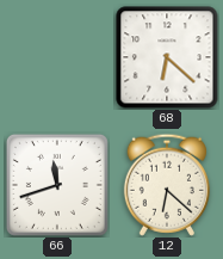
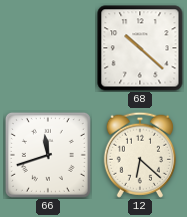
68: 6:22 -> 10:22
